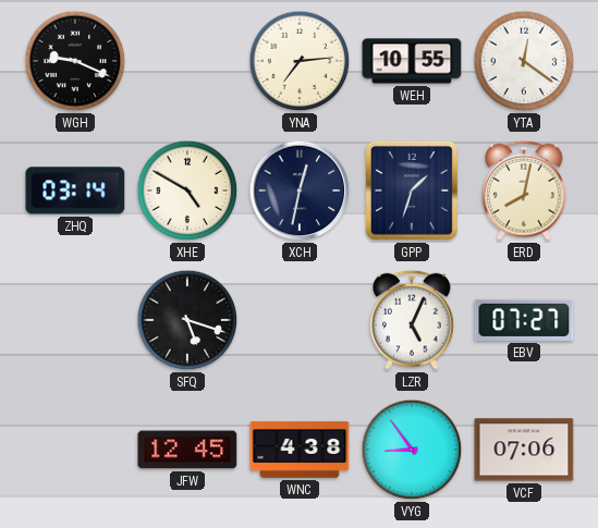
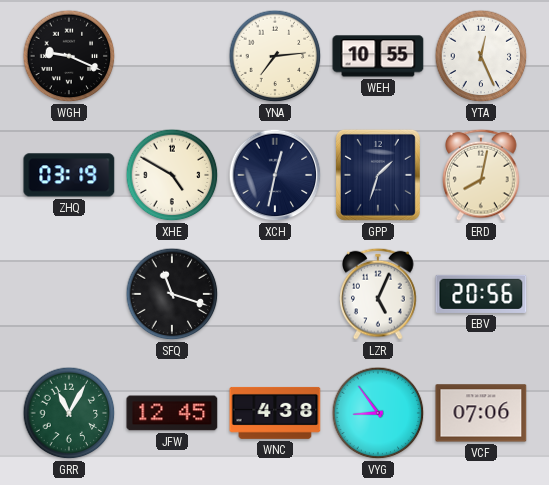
YTA: 12:21 -> 12:26
ZHQ: 03:14 -> 03:19
SFQ: 5:18 -> 11:18
EBV: 07:27 -> 20:56
GRR: none -> 11:05
